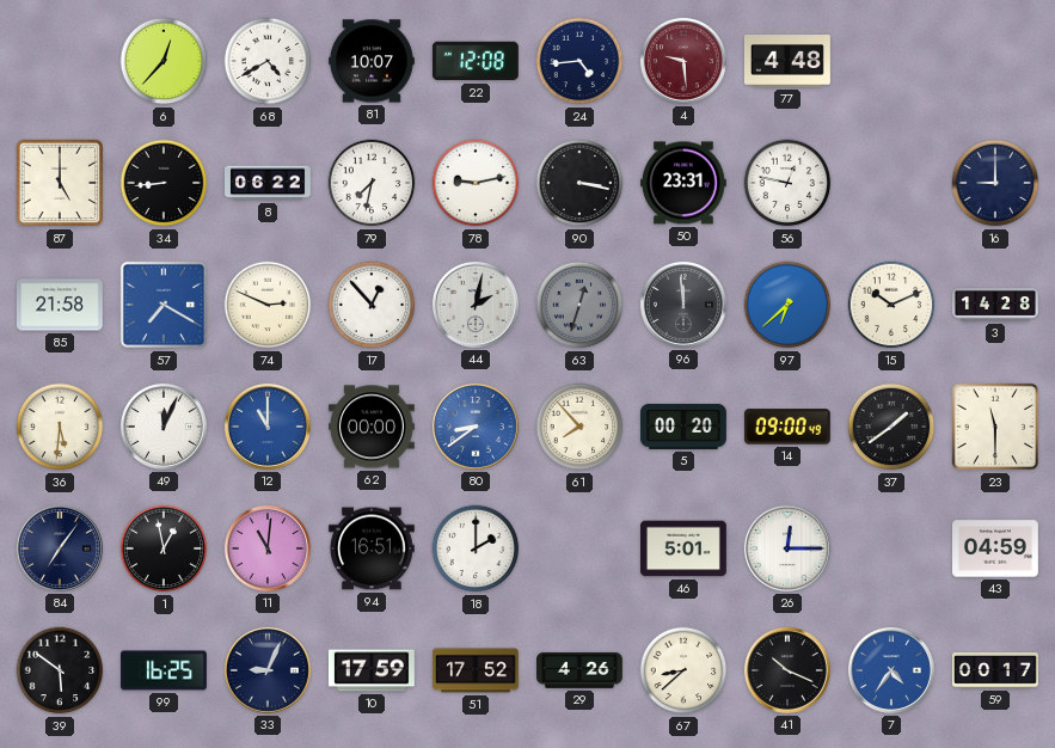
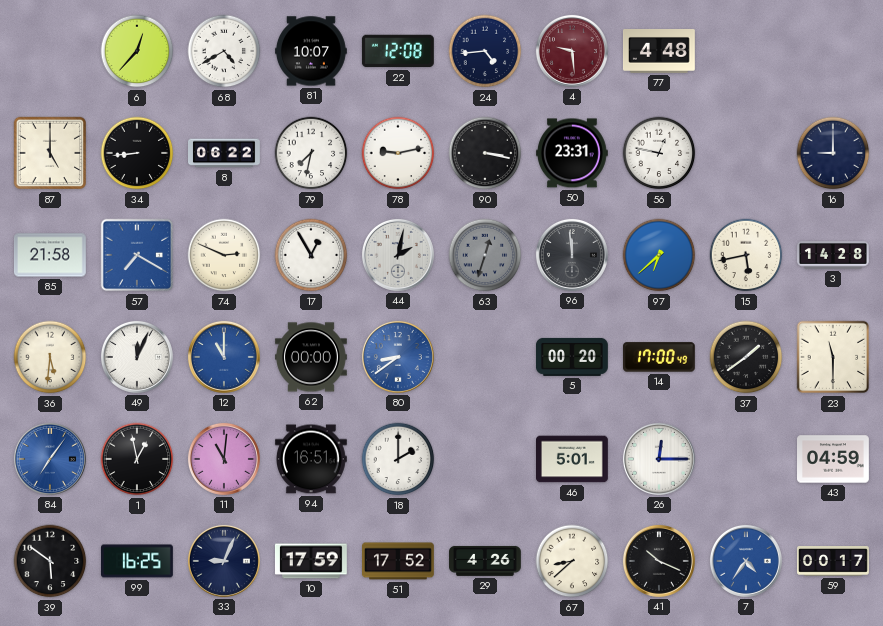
17: 12:53 -> 12:55
15: 10:11 -> 5:43
61: 7:53 -> none
14: 09:00 -> 17:00
84 dial: navy -> blue
